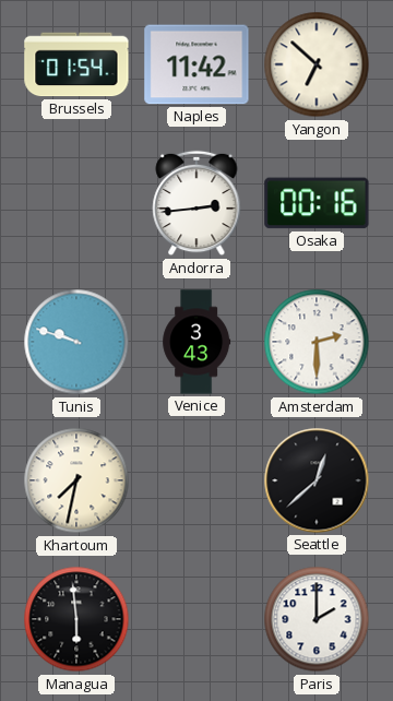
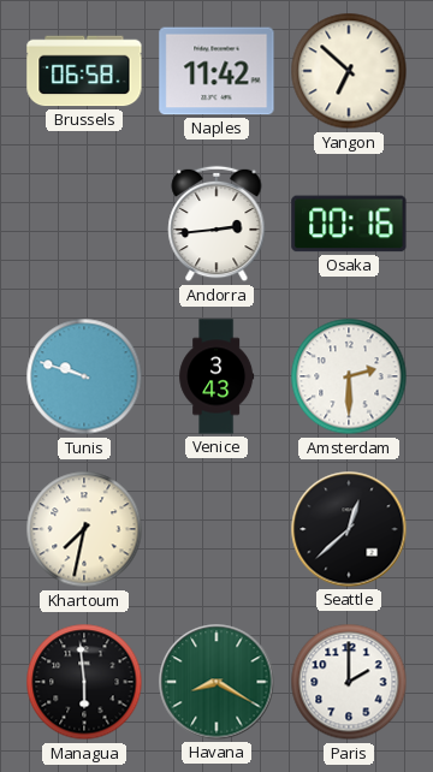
Brussels: 01:54 -> 06:58
Havana: none -> 8:20
